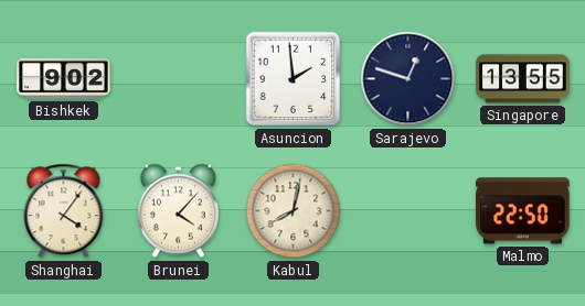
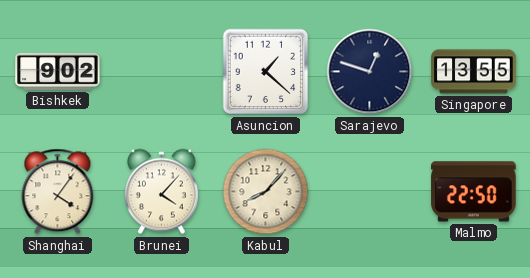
Asuncion: 1:59 -> 1:22
Kabul: 8:02 -> 8:07
